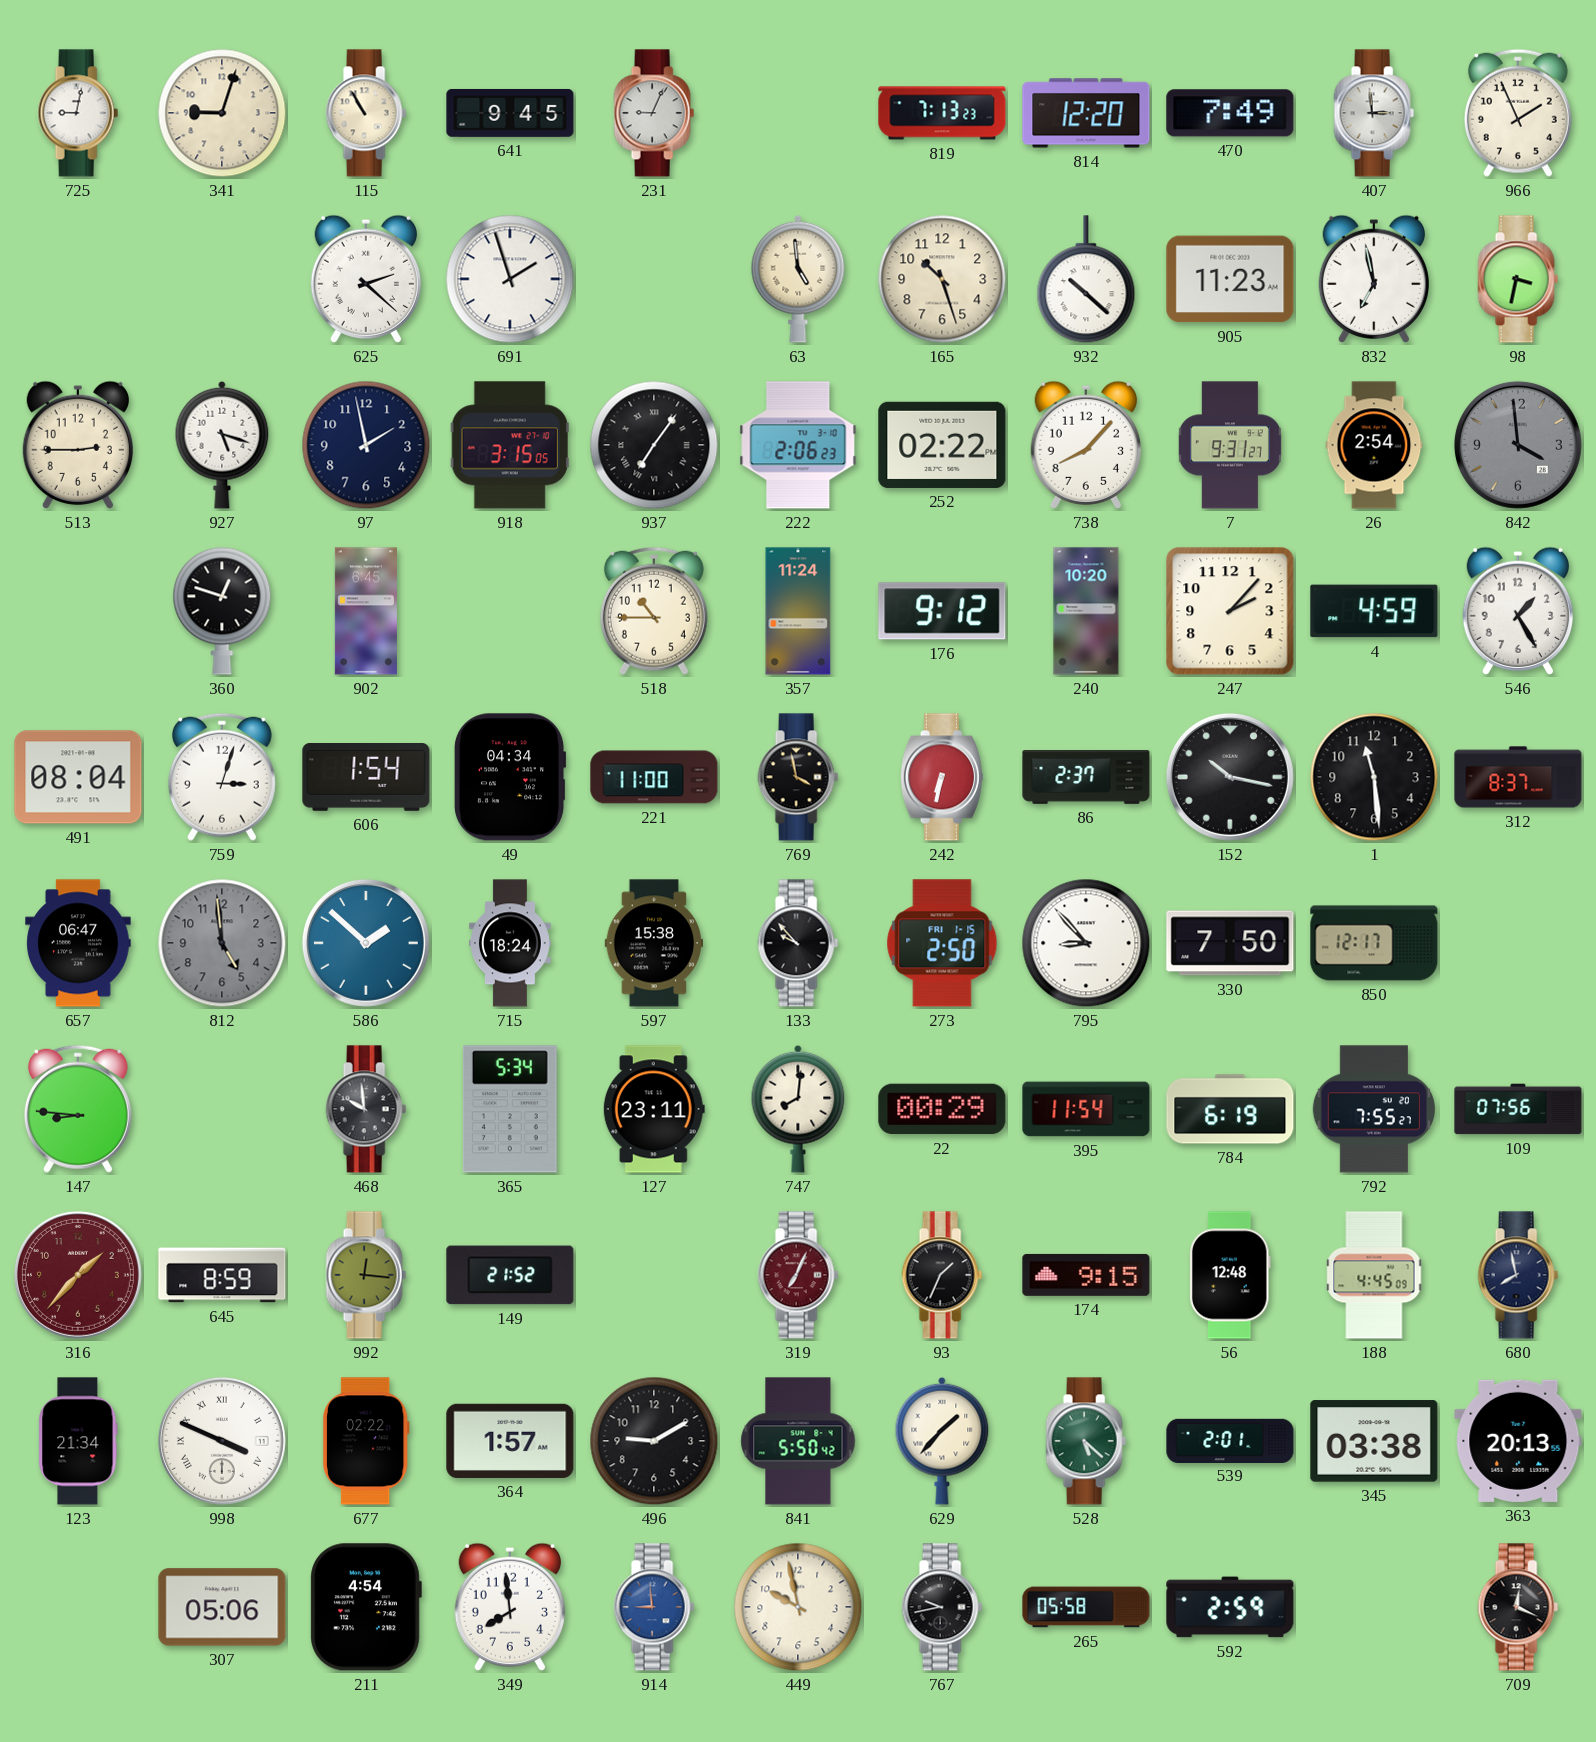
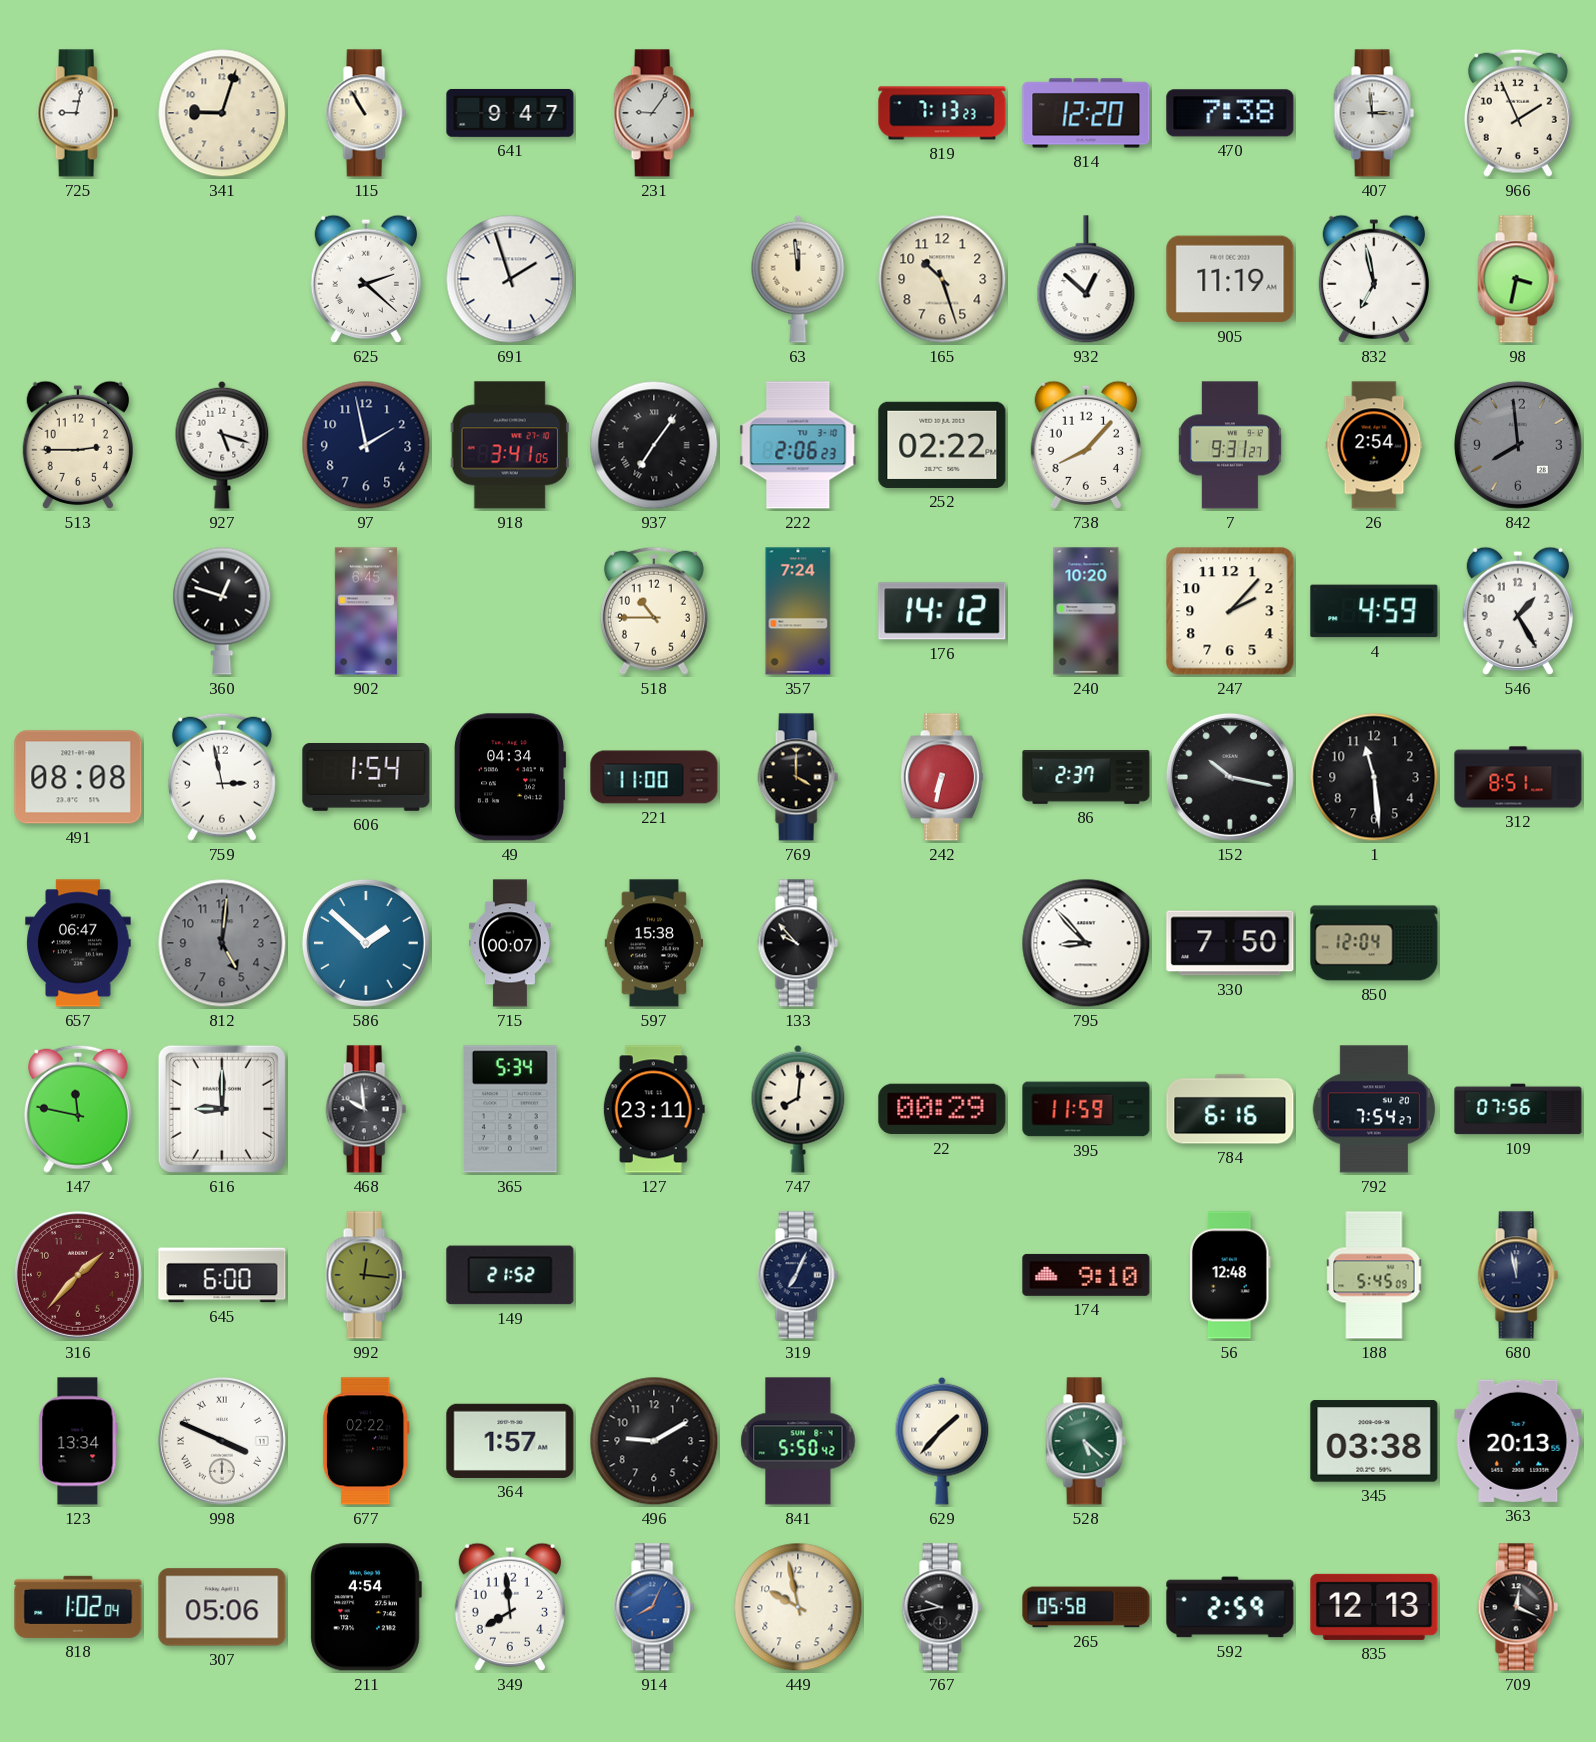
641: 9:45 -> 9:47
231: 9:04 -> 9:06
470: 7:49 -> 7:38
63: 4:59 -> 11:59
932: 10:22 -> 12:52
905: 11:23 -> 11:19
918: 3:15 -> 3:41
842: 3:59 -> 7:59
357: 11:24 -> 7:24
176: 9:12 -> 14:12
491: 08:04 -> 08:08
759: 3:03 -> 2:58
769: 3:58 -> 4:00
312: 8:37 -> 8:51
812: 4:59 -> 5:01
715: 18:24 -> 00:07
273: 2:50 -> none
850: 12:17 -> 12:04
147: 8:46 -> 11:47
616: none -> 9:00
395: 11:54 -> 11:59
784: 6:19 -> 6:16
792: 7:55 -> 7:54
645: 8:59 -> 6:00
319 dial: burgundy -> navy
93: 1:34 -> none
174: 9:15 -> 9:10
188: 4:45 -> 5:45
680: 7:58 -> 11:58
123: 21:34 -> 13:34
539: 2:01 -> none
818: none -> 1:02
914: 8:59 -> 8:04
835: none -> 12:13
